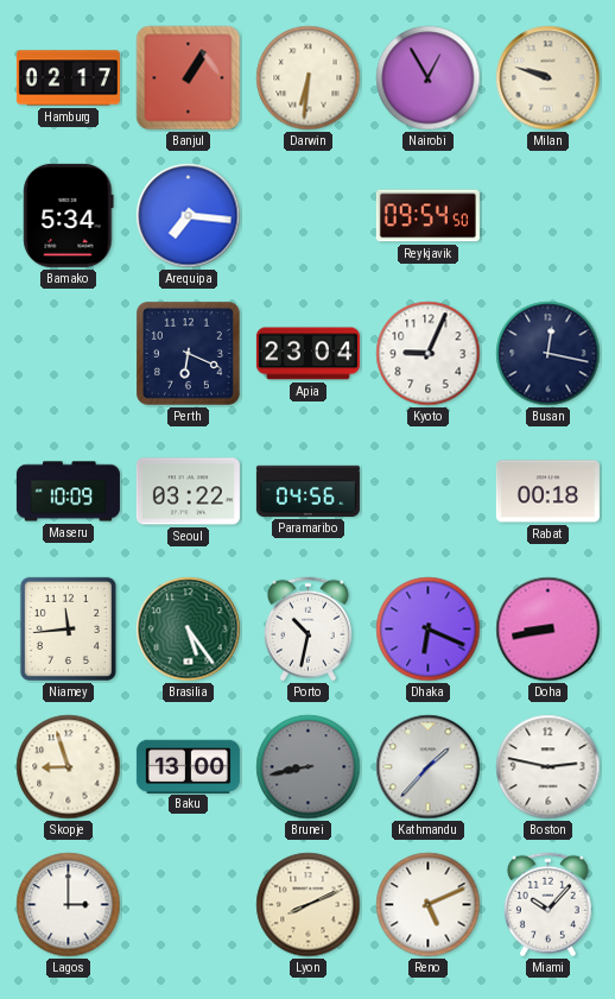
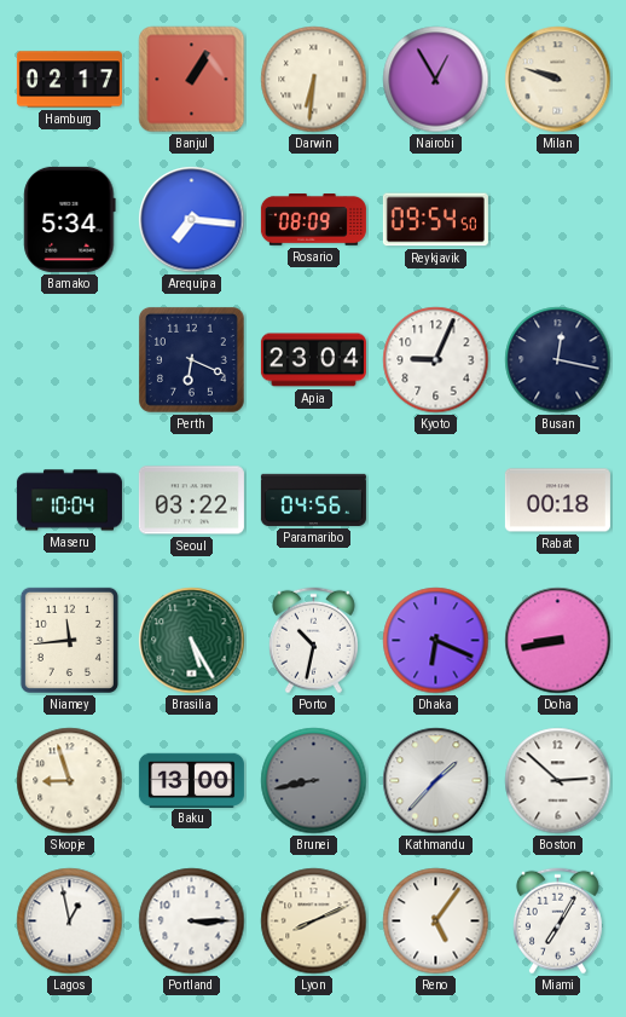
Rosario: none -> 08:09
Maseru: 10:09 -> 10:04
Brasilia: 5:24 -> 5:25
Boston: 2:47 -> 2:52
Lagos: 3:00 -> 12:58
Portland: none -> 3:15
Reno: 5:11 -> 5:06
Miami: 10:07 -> 7:05
